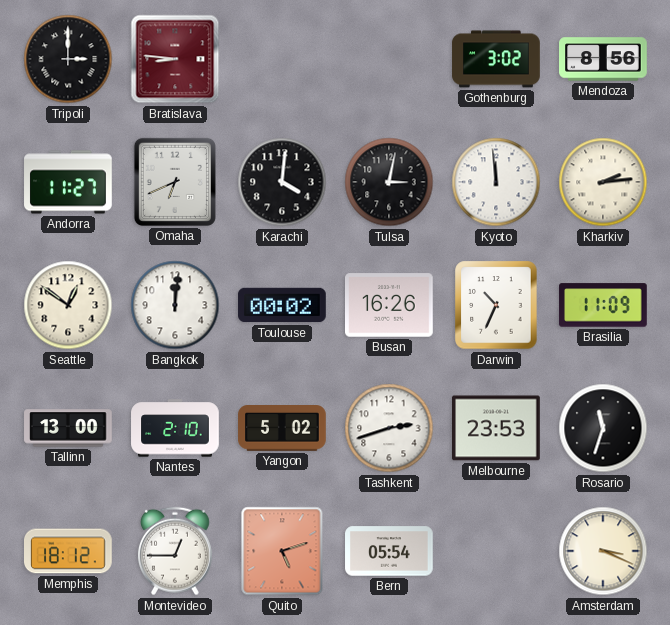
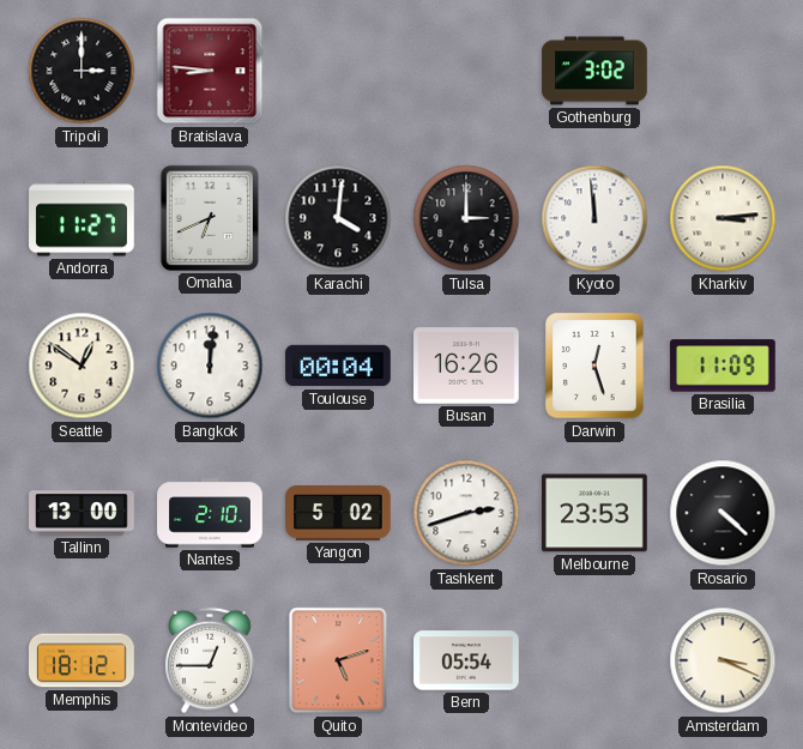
Mendoza: 8:56 -> none
Tulsa: 3:02 -> 3:00
Kharkiv: 2:14 -> 3:14
Toulouse: 00:02 -> 00:04
Darwin: 10:34 -> 12:27
Rosario: 11:33 -> 4:22
